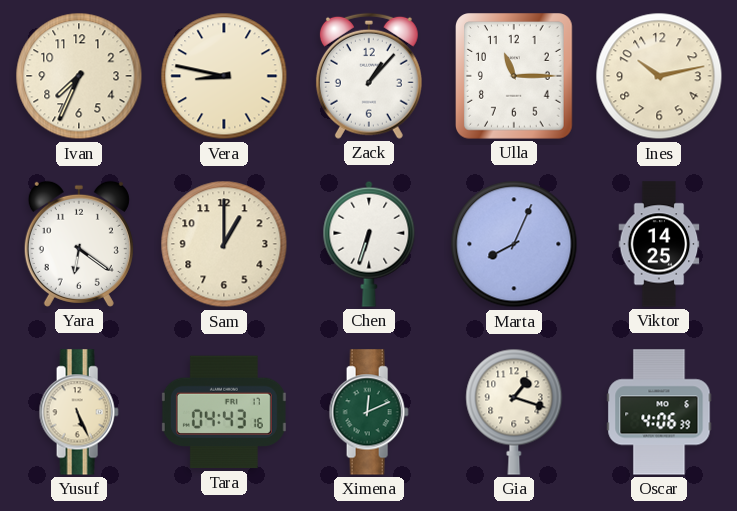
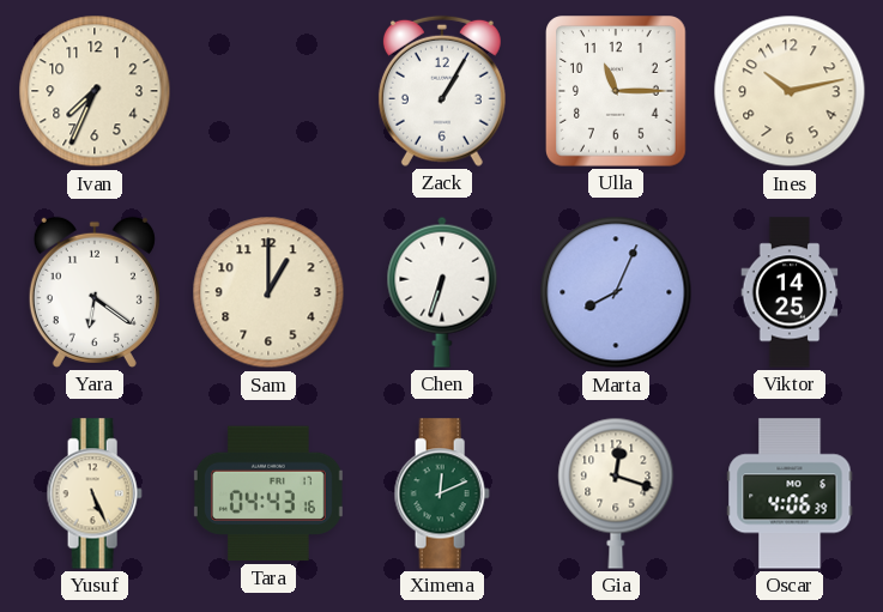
Vera: 8:47 -> none
Zack: 1:07 -> 1:05
Gia: 1:18 -> 12:18
